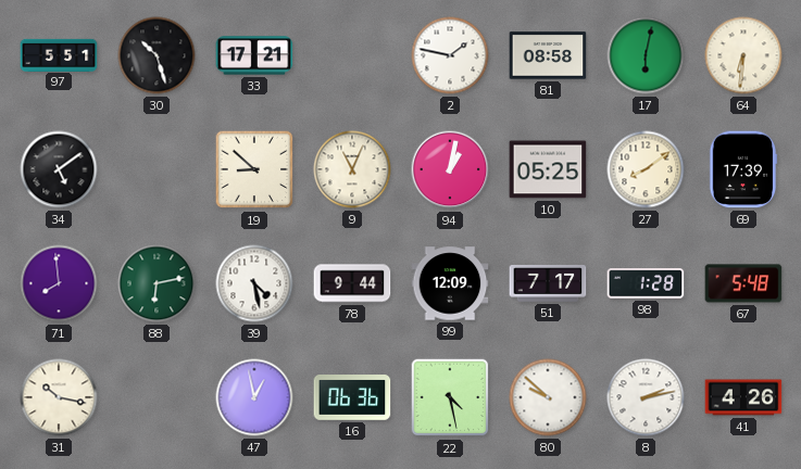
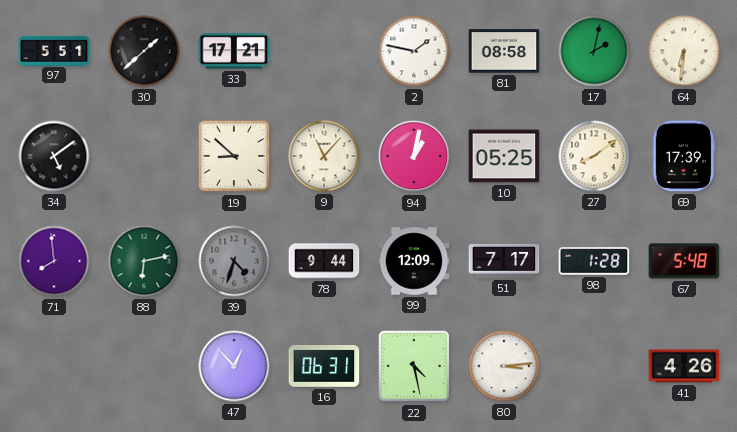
30: 10:27 -> 1:38
17: 6:02 -> 2:02
9: 11:04 -> 11:07
39: 4:28 -> 4:33
39 dial: white -> grey
31: 10:17 -> none
47: 12:58 -> 12:53
16: 06:36 -> 06:31
80: 9:52 -> 3:14
8: 2:13 -> none
